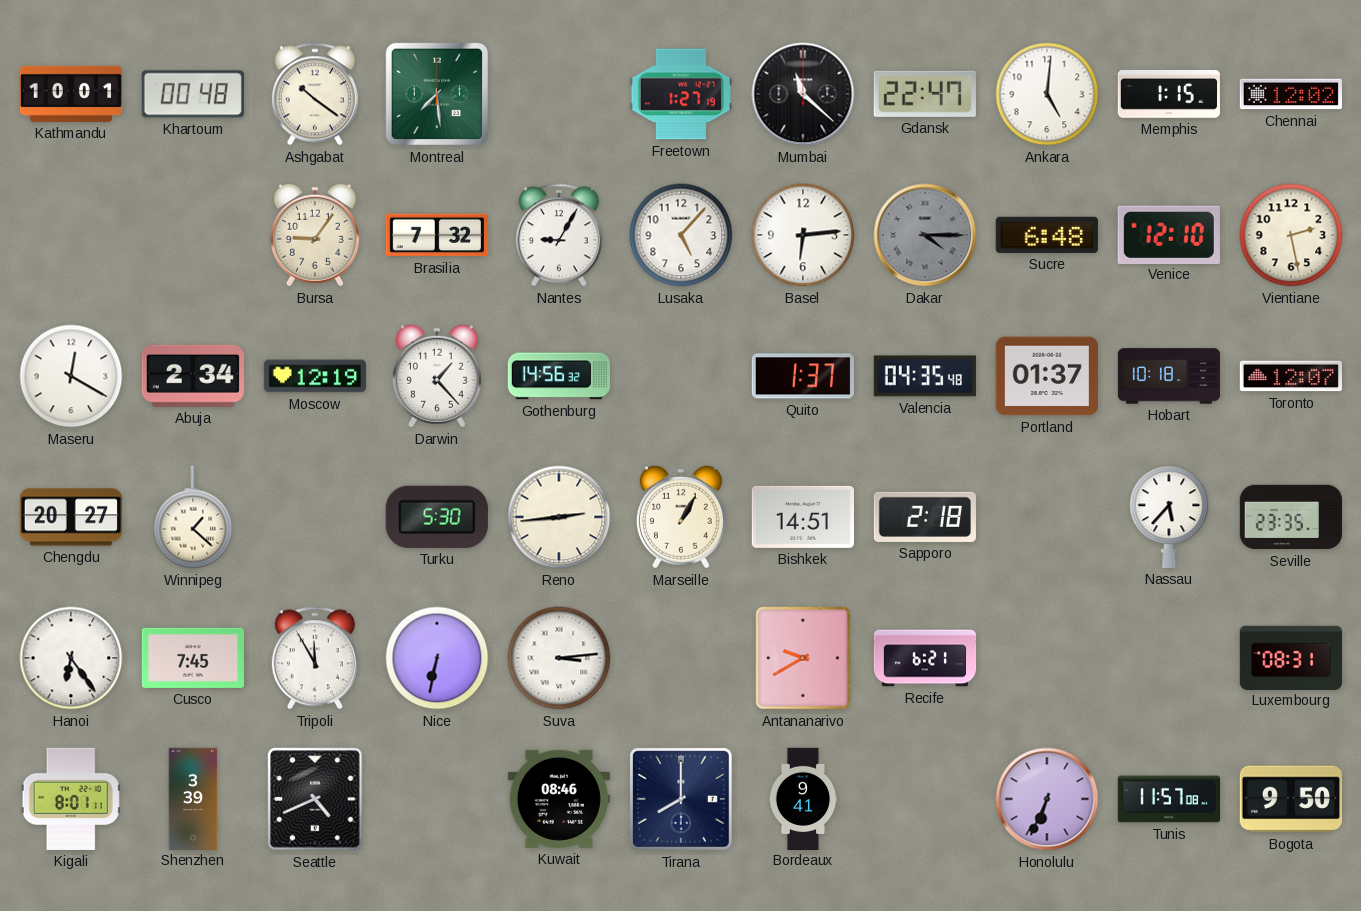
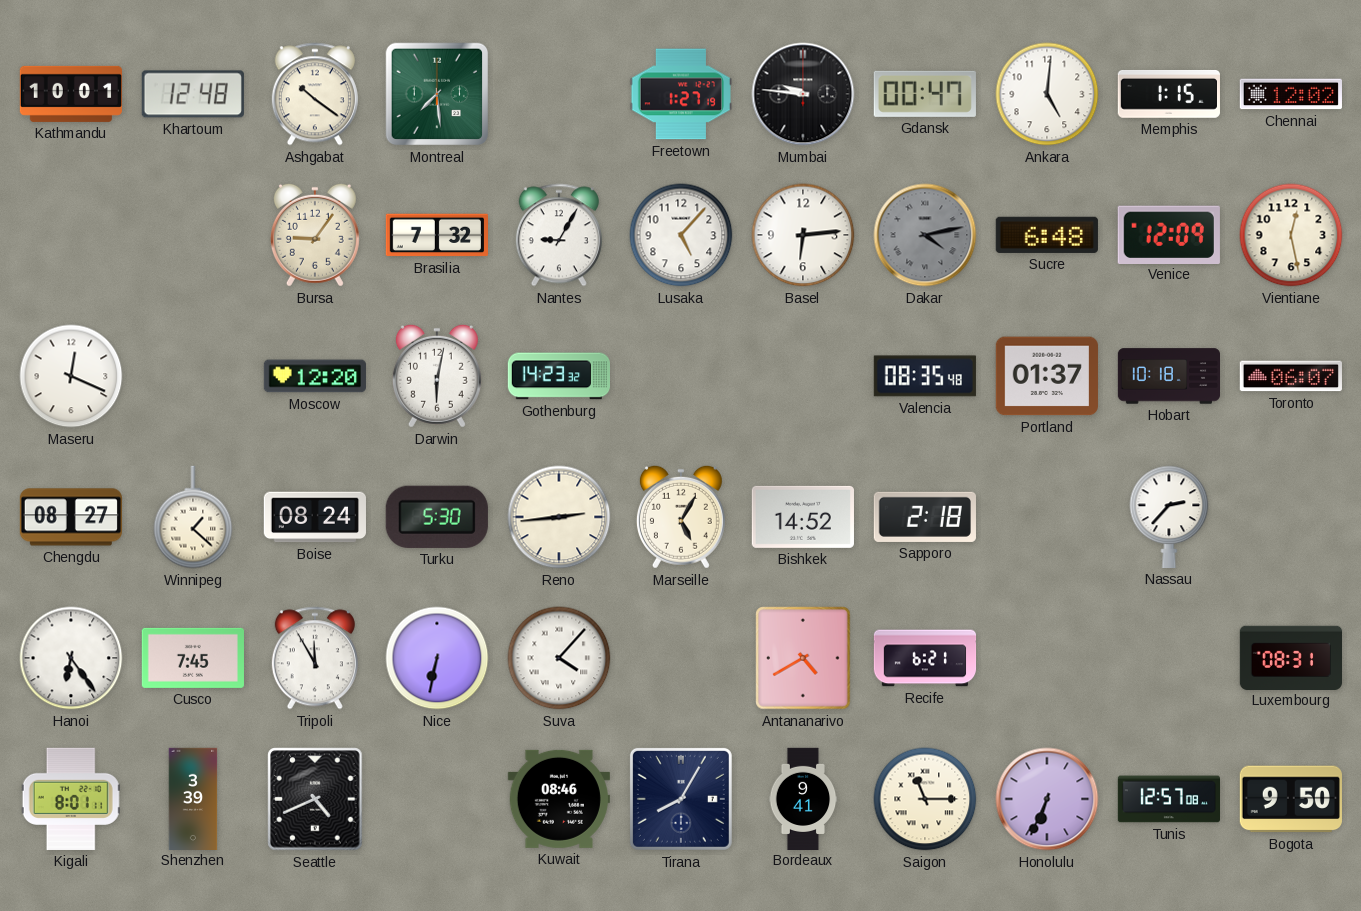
Khartoum: 00:48 -> 12:48
Mumbai: 11:22 -> 9:46
Gdansk: 22:47 -> 00:47
Dakar: 4:15 -> 4:13
Venice: 12:10 -> 12:09
Vientiane: 2:28 -> 12:28
Maseru: 12:20 -> 12:19
Abuja: 2:34 -> none
Moscow: 12:19 -> 12:20
Darwin: 1:23 -> 6:02
Gothenburg: 14:56 -> 14:23
Quito: 1:37 -> none
Valencia: 04:35 -> 08:35
Toronto: 12:07 -> 06:07
Chengdu: 20:27 -> 08:27
Boise: none -> 08:24
Marseille: 1:05 -> 5:05
Bishkek: 14:51 -> 14:52
Nassau: 5:37 -> 2:37
Seville: 23:35 -> none
Suva: 3:14 -> 4:07
Antananarivo: 9:40 -> 4:40
Tirana: 8:00 -> 8:05
Saigon: none -> 11:15
Tunis: 11:57 -> 12:57
